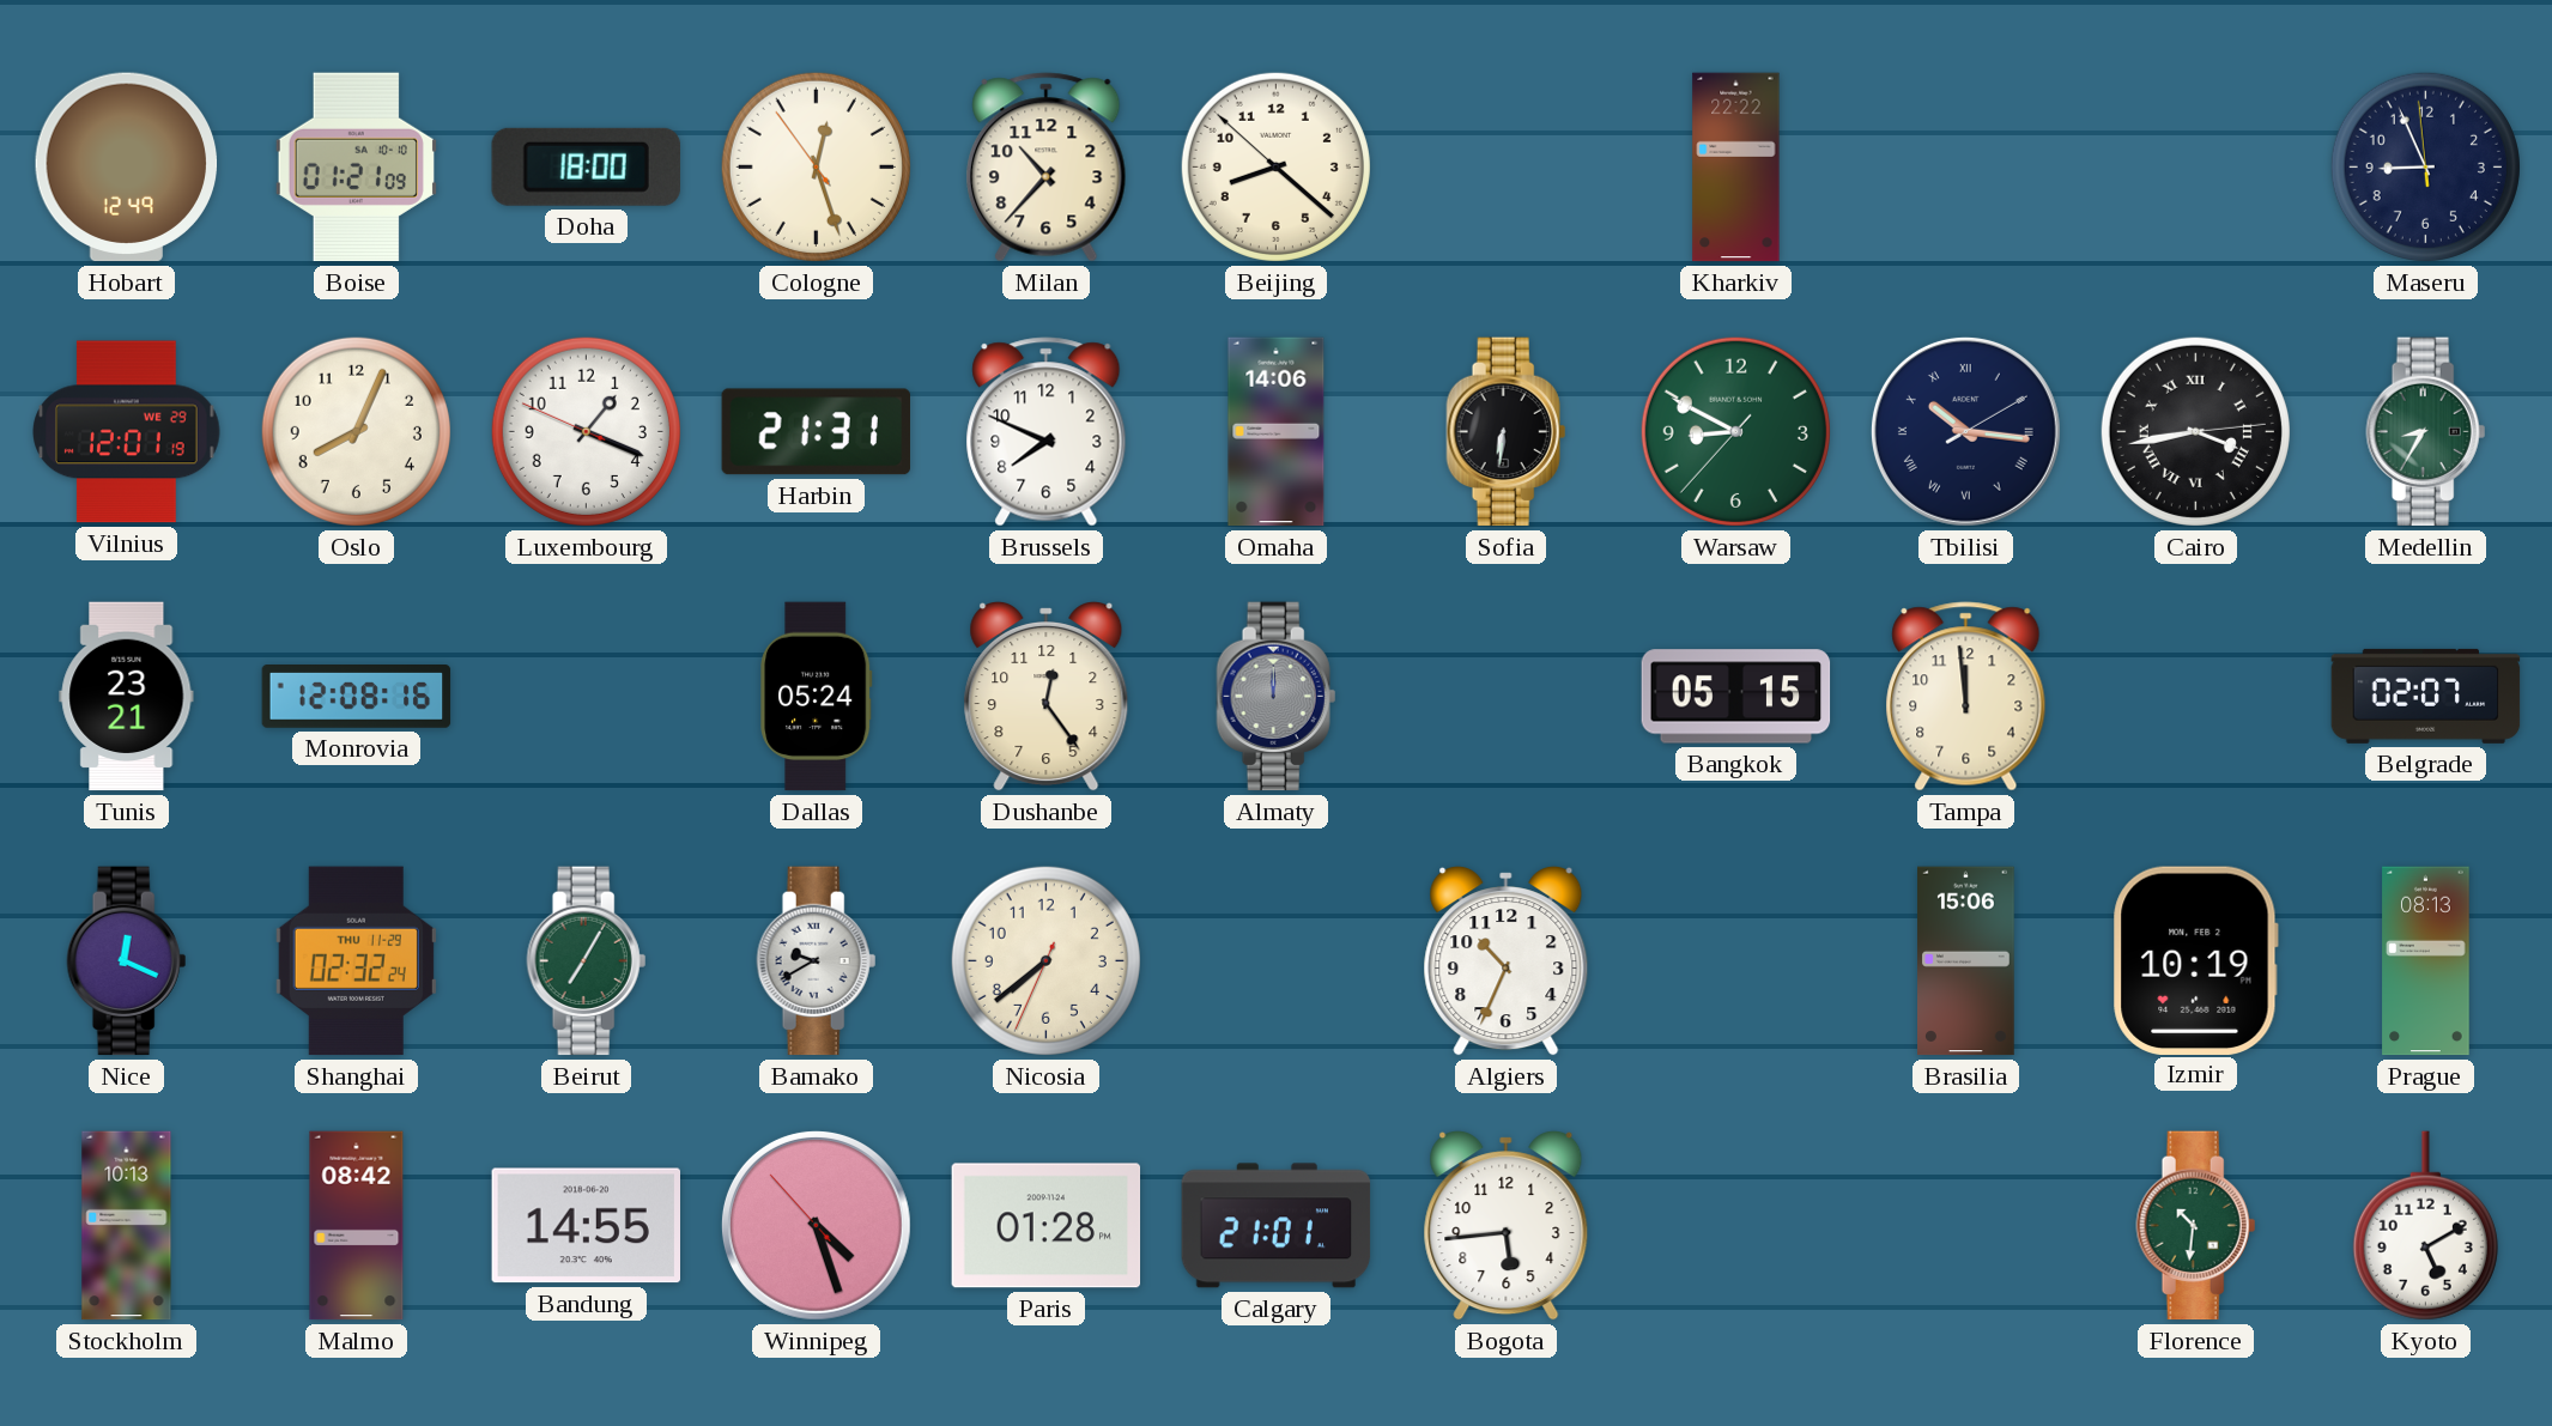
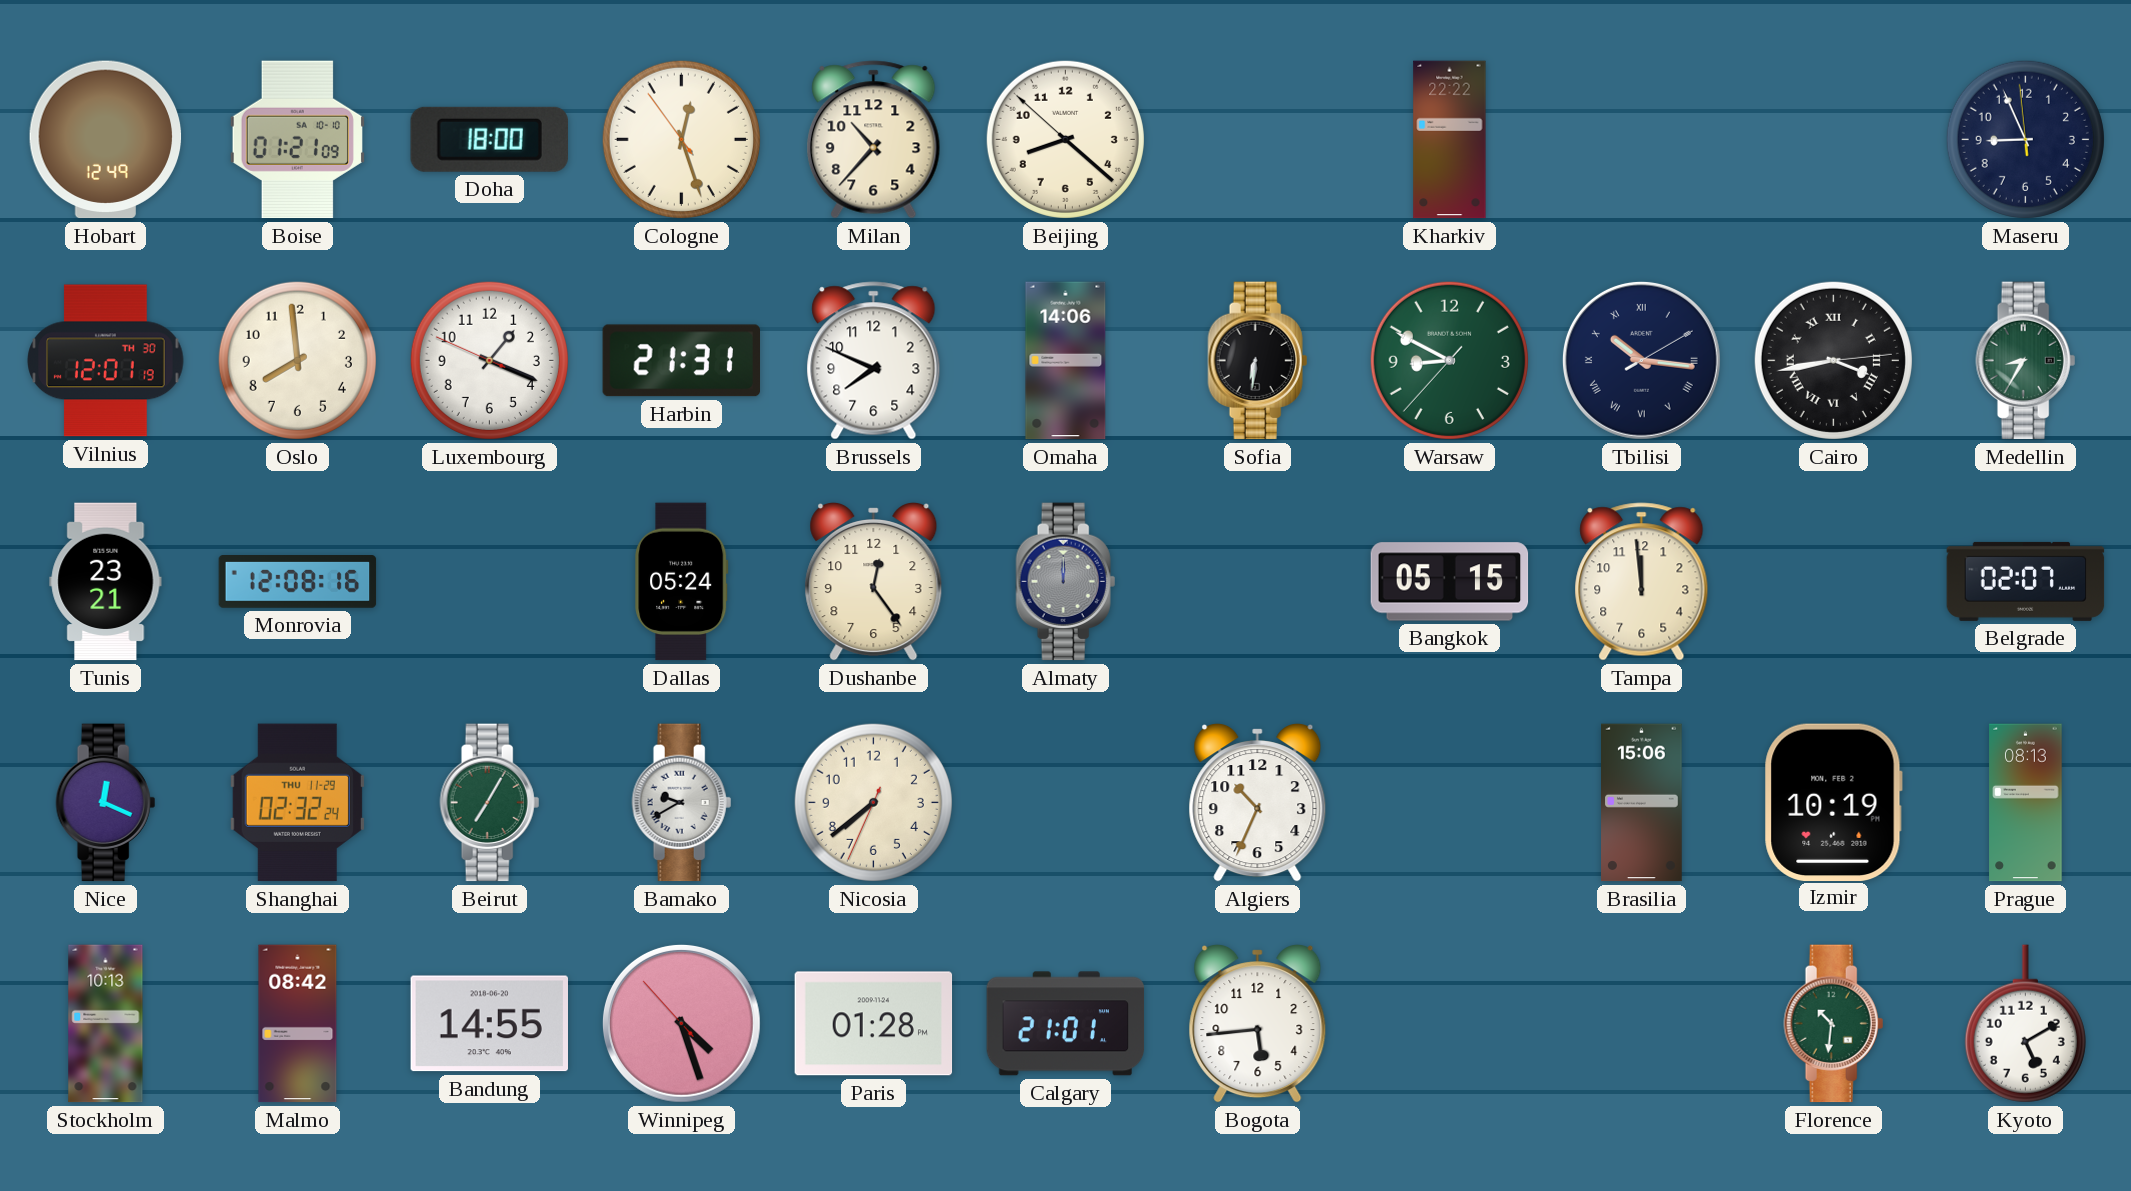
Vilnius date: WE 29 -> TH 30
Oslo: 8:04 -> 7:59
